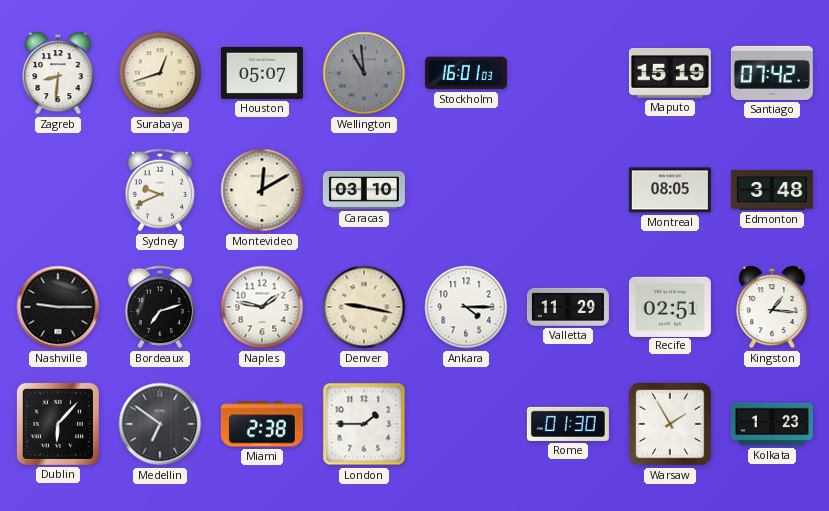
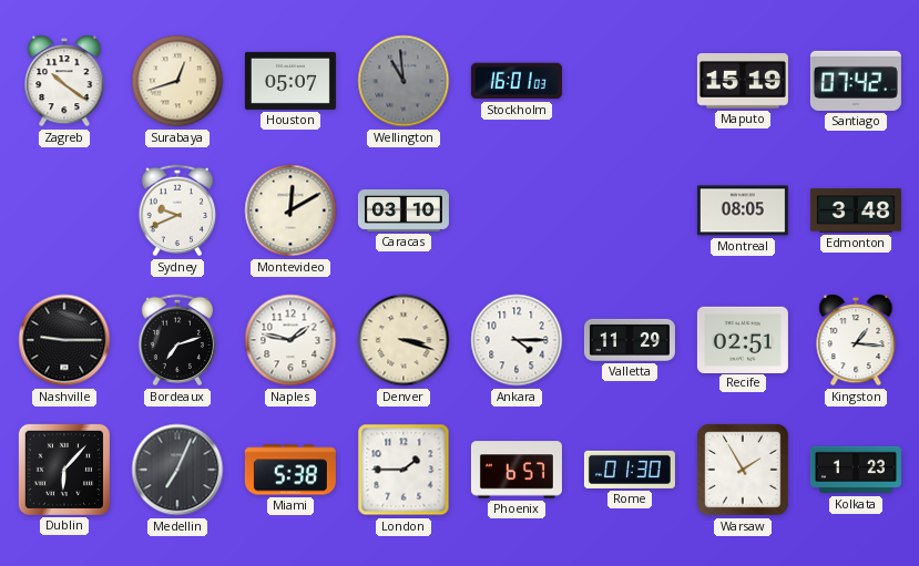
Zagreb: 8:31 -> 10:21
Denver: 9:17 -> 3:18
Medellin: 6:51 -> 7:04
Miami: 2:38 -> 5:38
Phoenix: none -> 6:57
